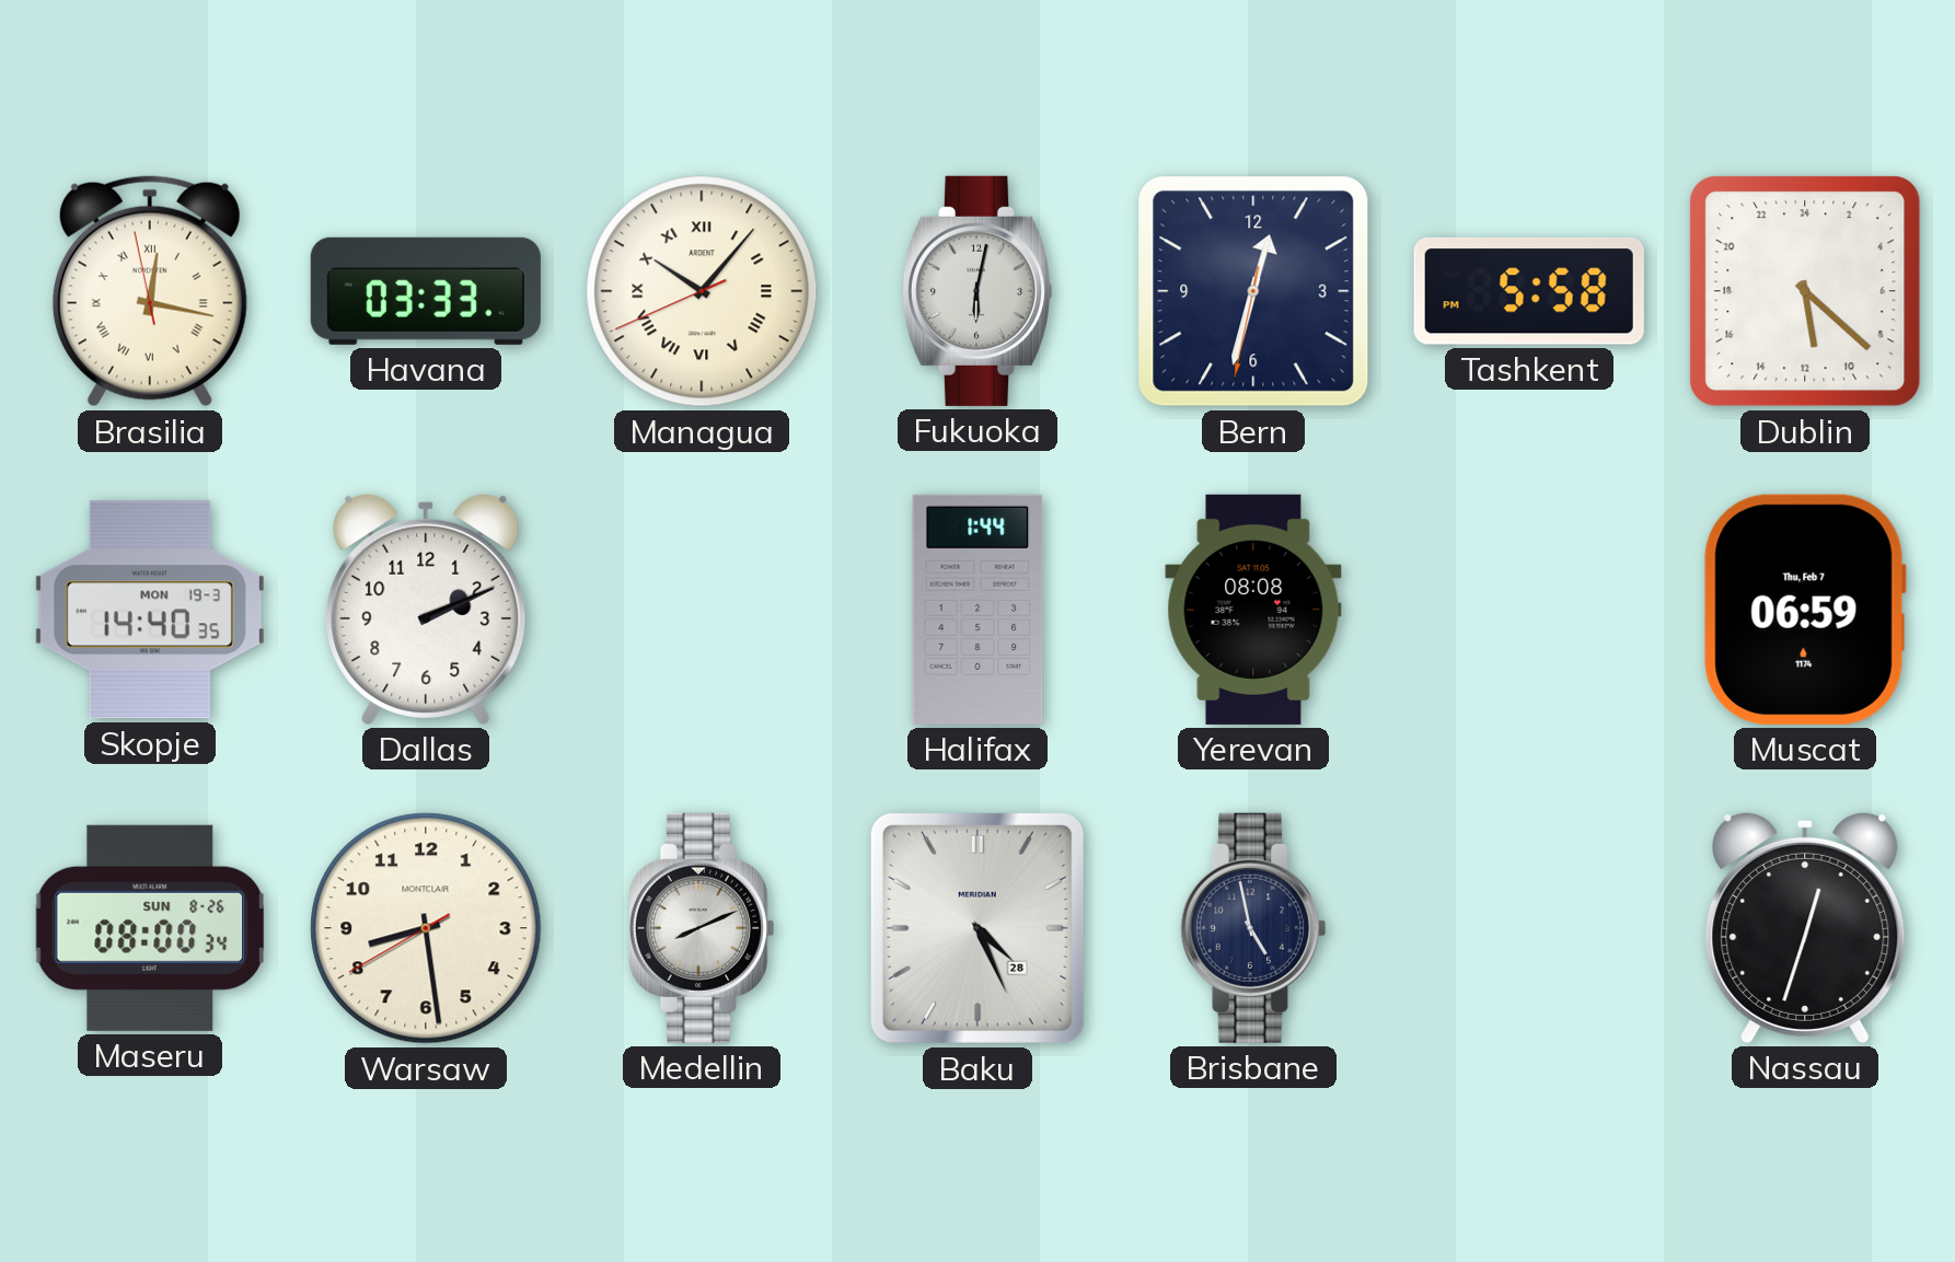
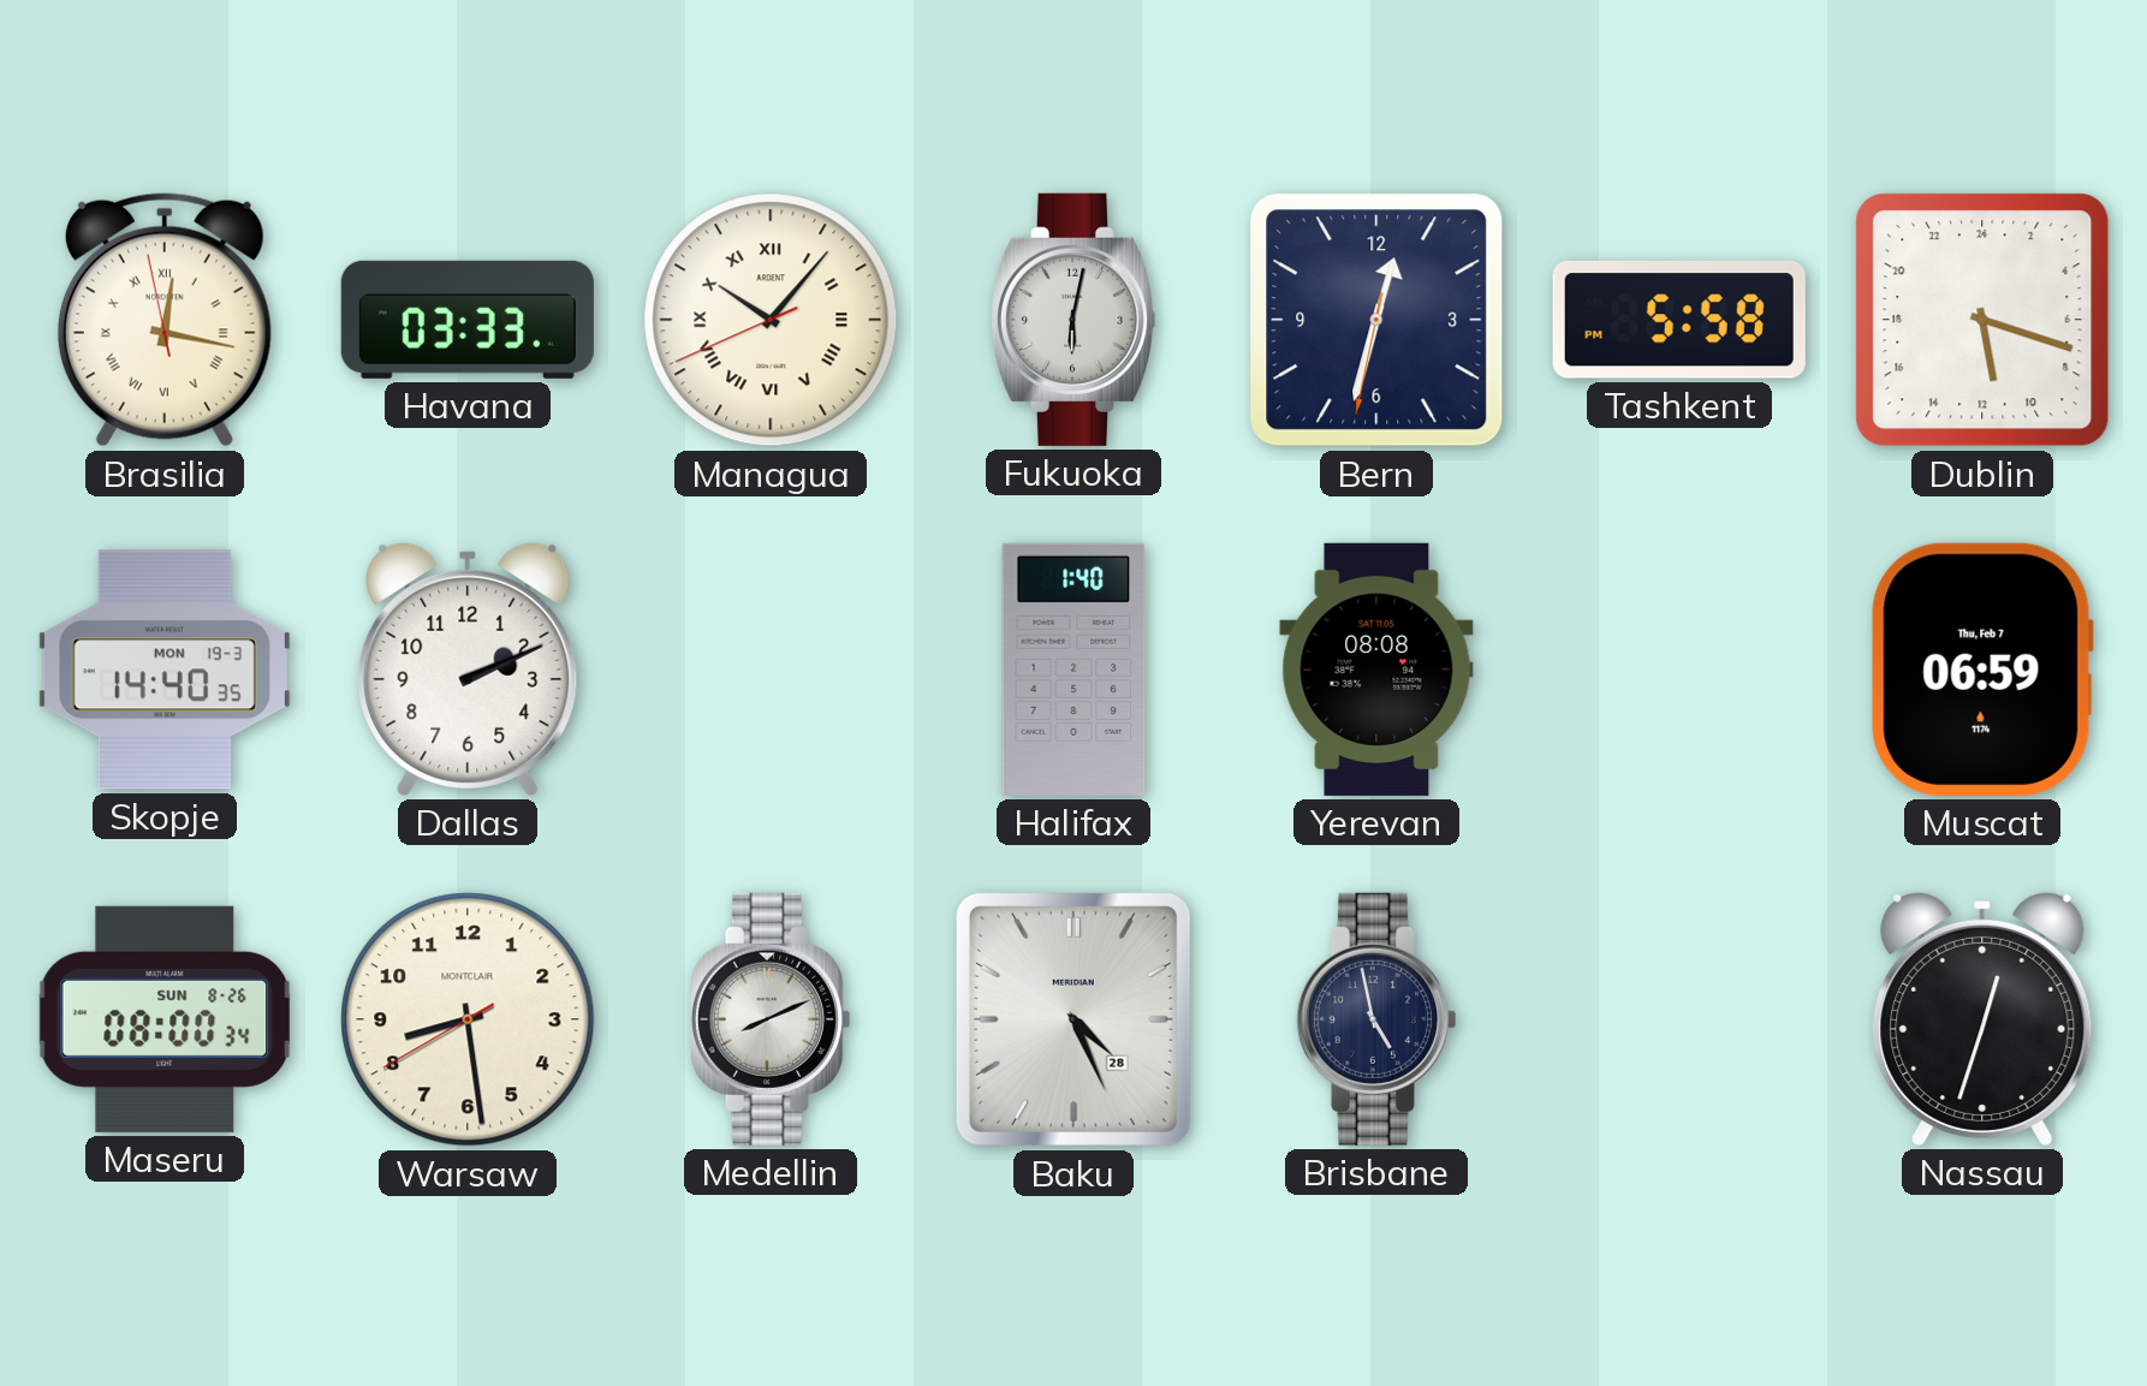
Dublin: 11:22 -> 11:18
Halifax: 1:44 -> 1:40
